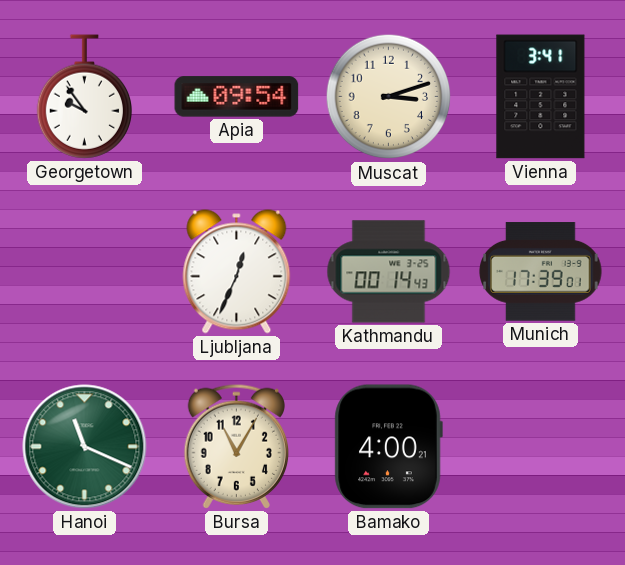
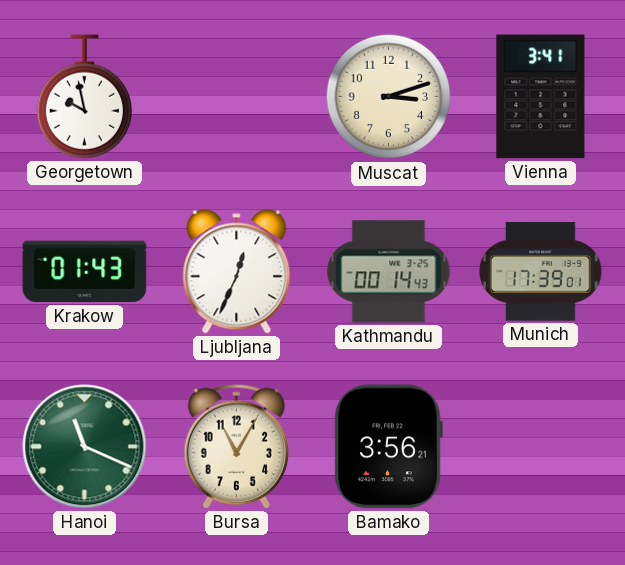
Georgetown: 9:54 -> 9:58
Apia: 09:54 -> none
Krakow: none -> 01:43
Bamako: 4:00 -> 3:56
